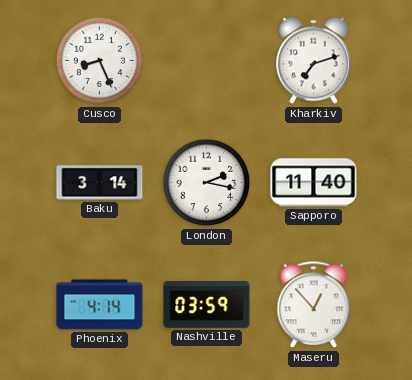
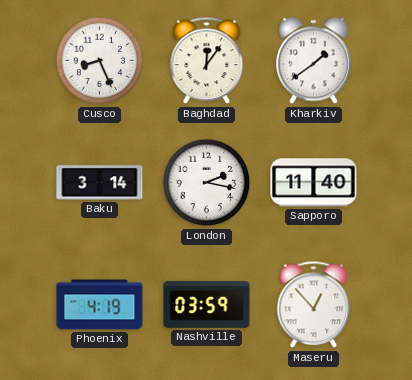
Baghdad: none -> 12:06
Kharkiv: 7:12 -> 1:39
Phoenix: 4:14 -> 4:19
